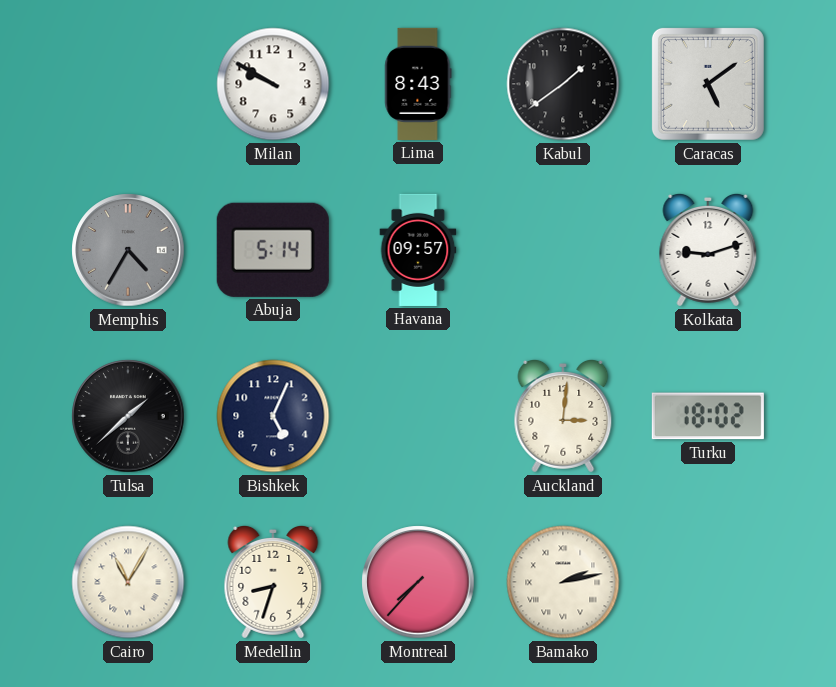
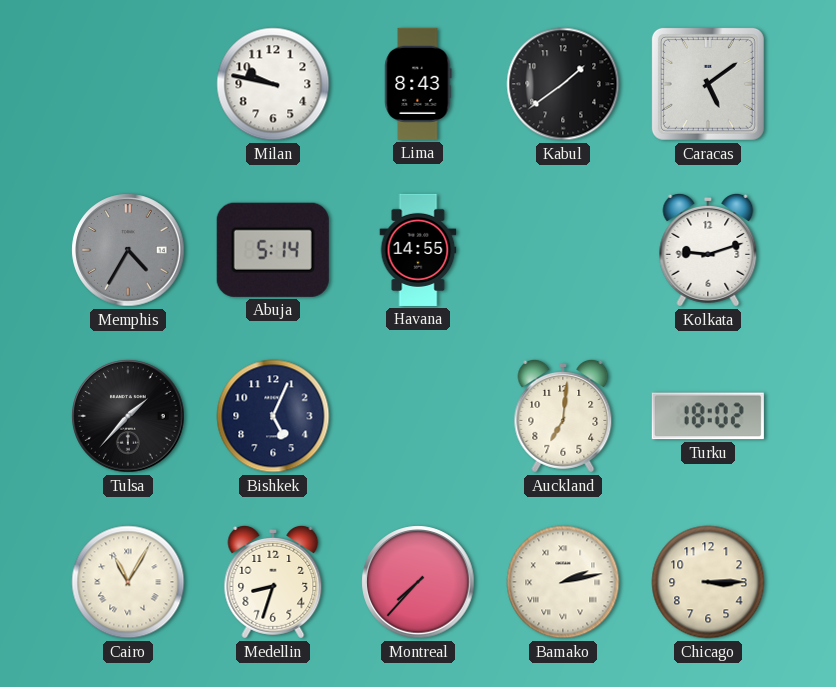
Milan: 9:50 -> 9:47
Havana: 09:57 -> 14:55
Tulsa: 1:38 -> 1:37
Auckland: 3:01 -> 7:01
Chicago: none -> 3:15
